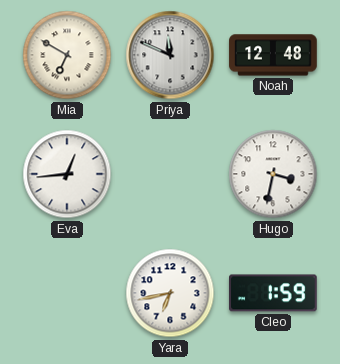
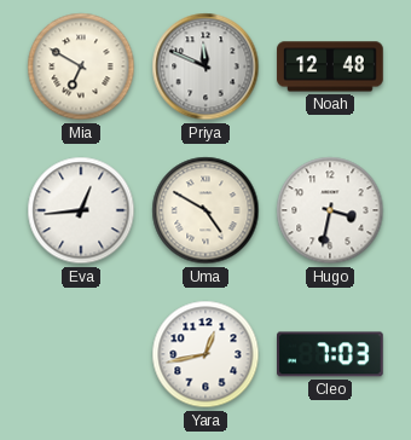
Uma: none -> 4:50
Yara: 6:43 -> 12:43
Cleo: 1:59 -> 7:03
